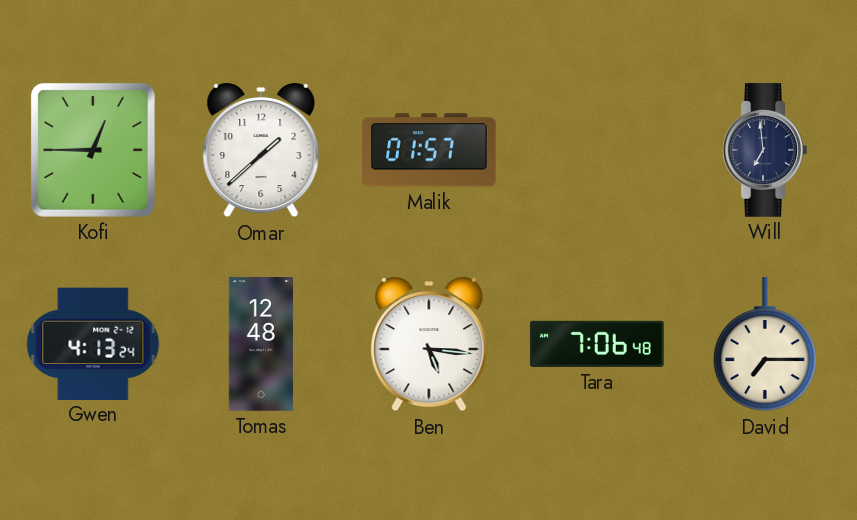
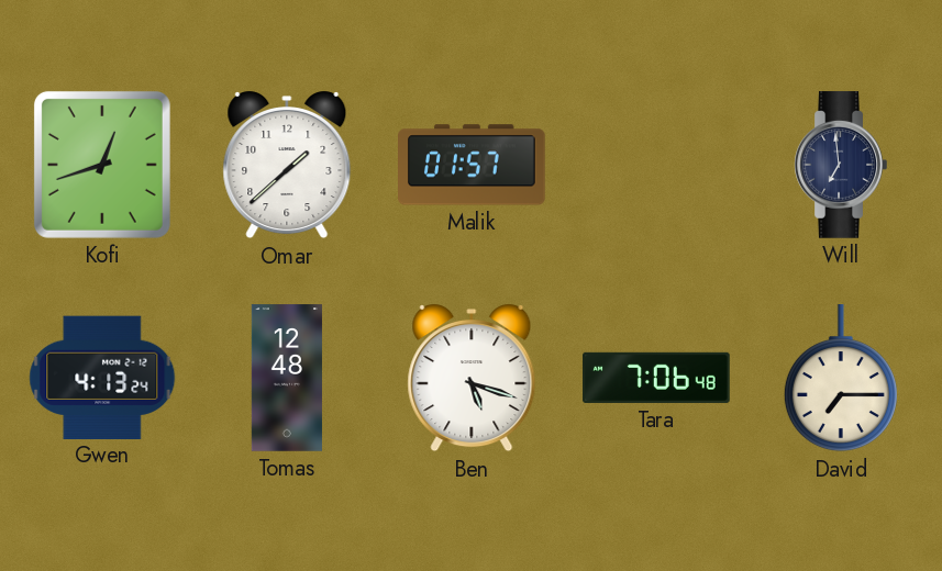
Kofi: 12:45 -> 12:42
Ben: 5:16 -> 5:18
